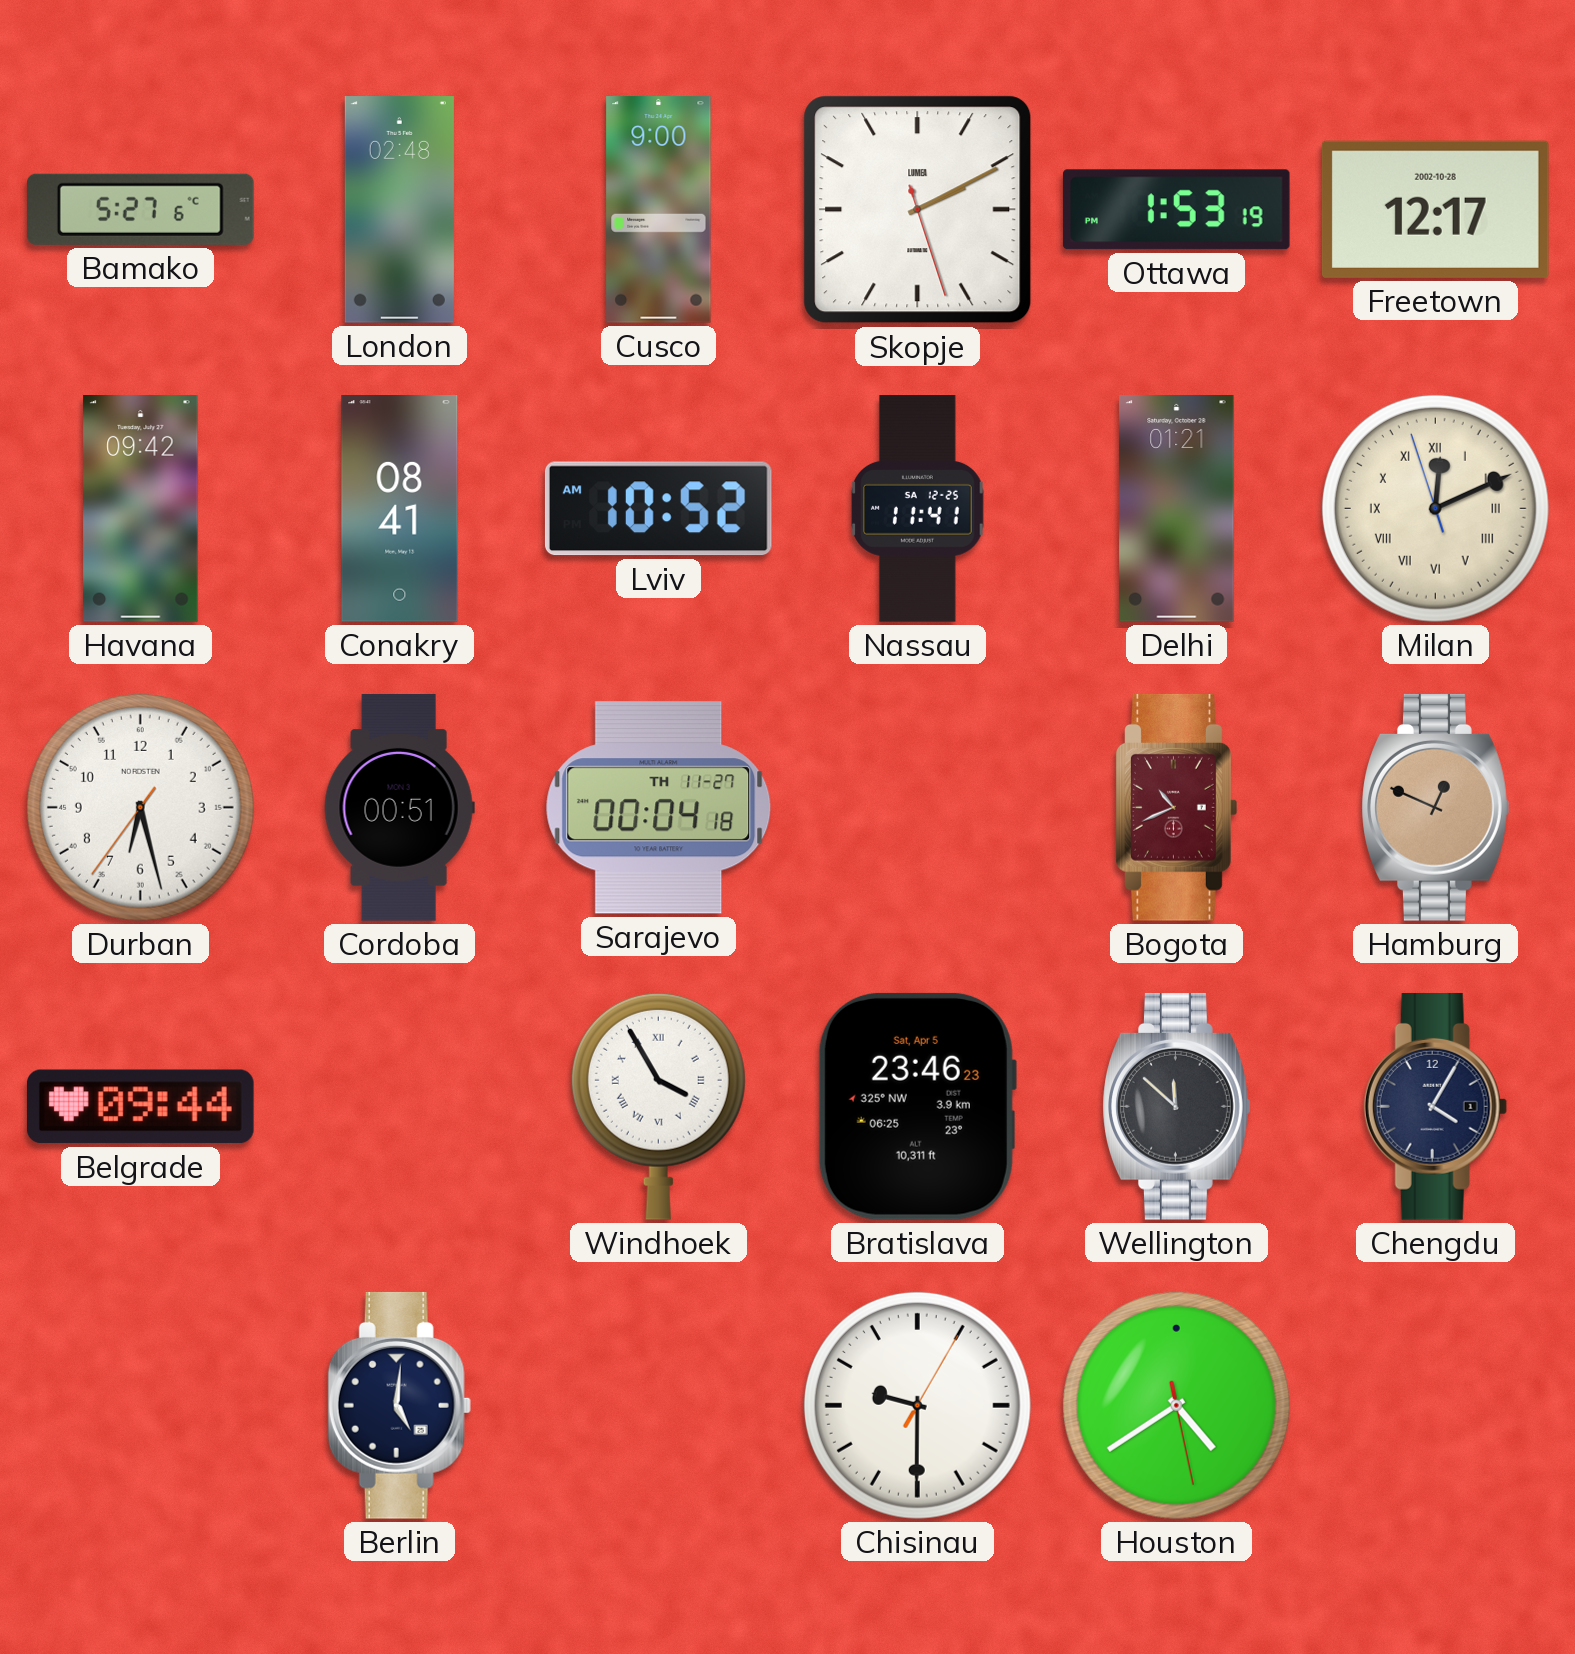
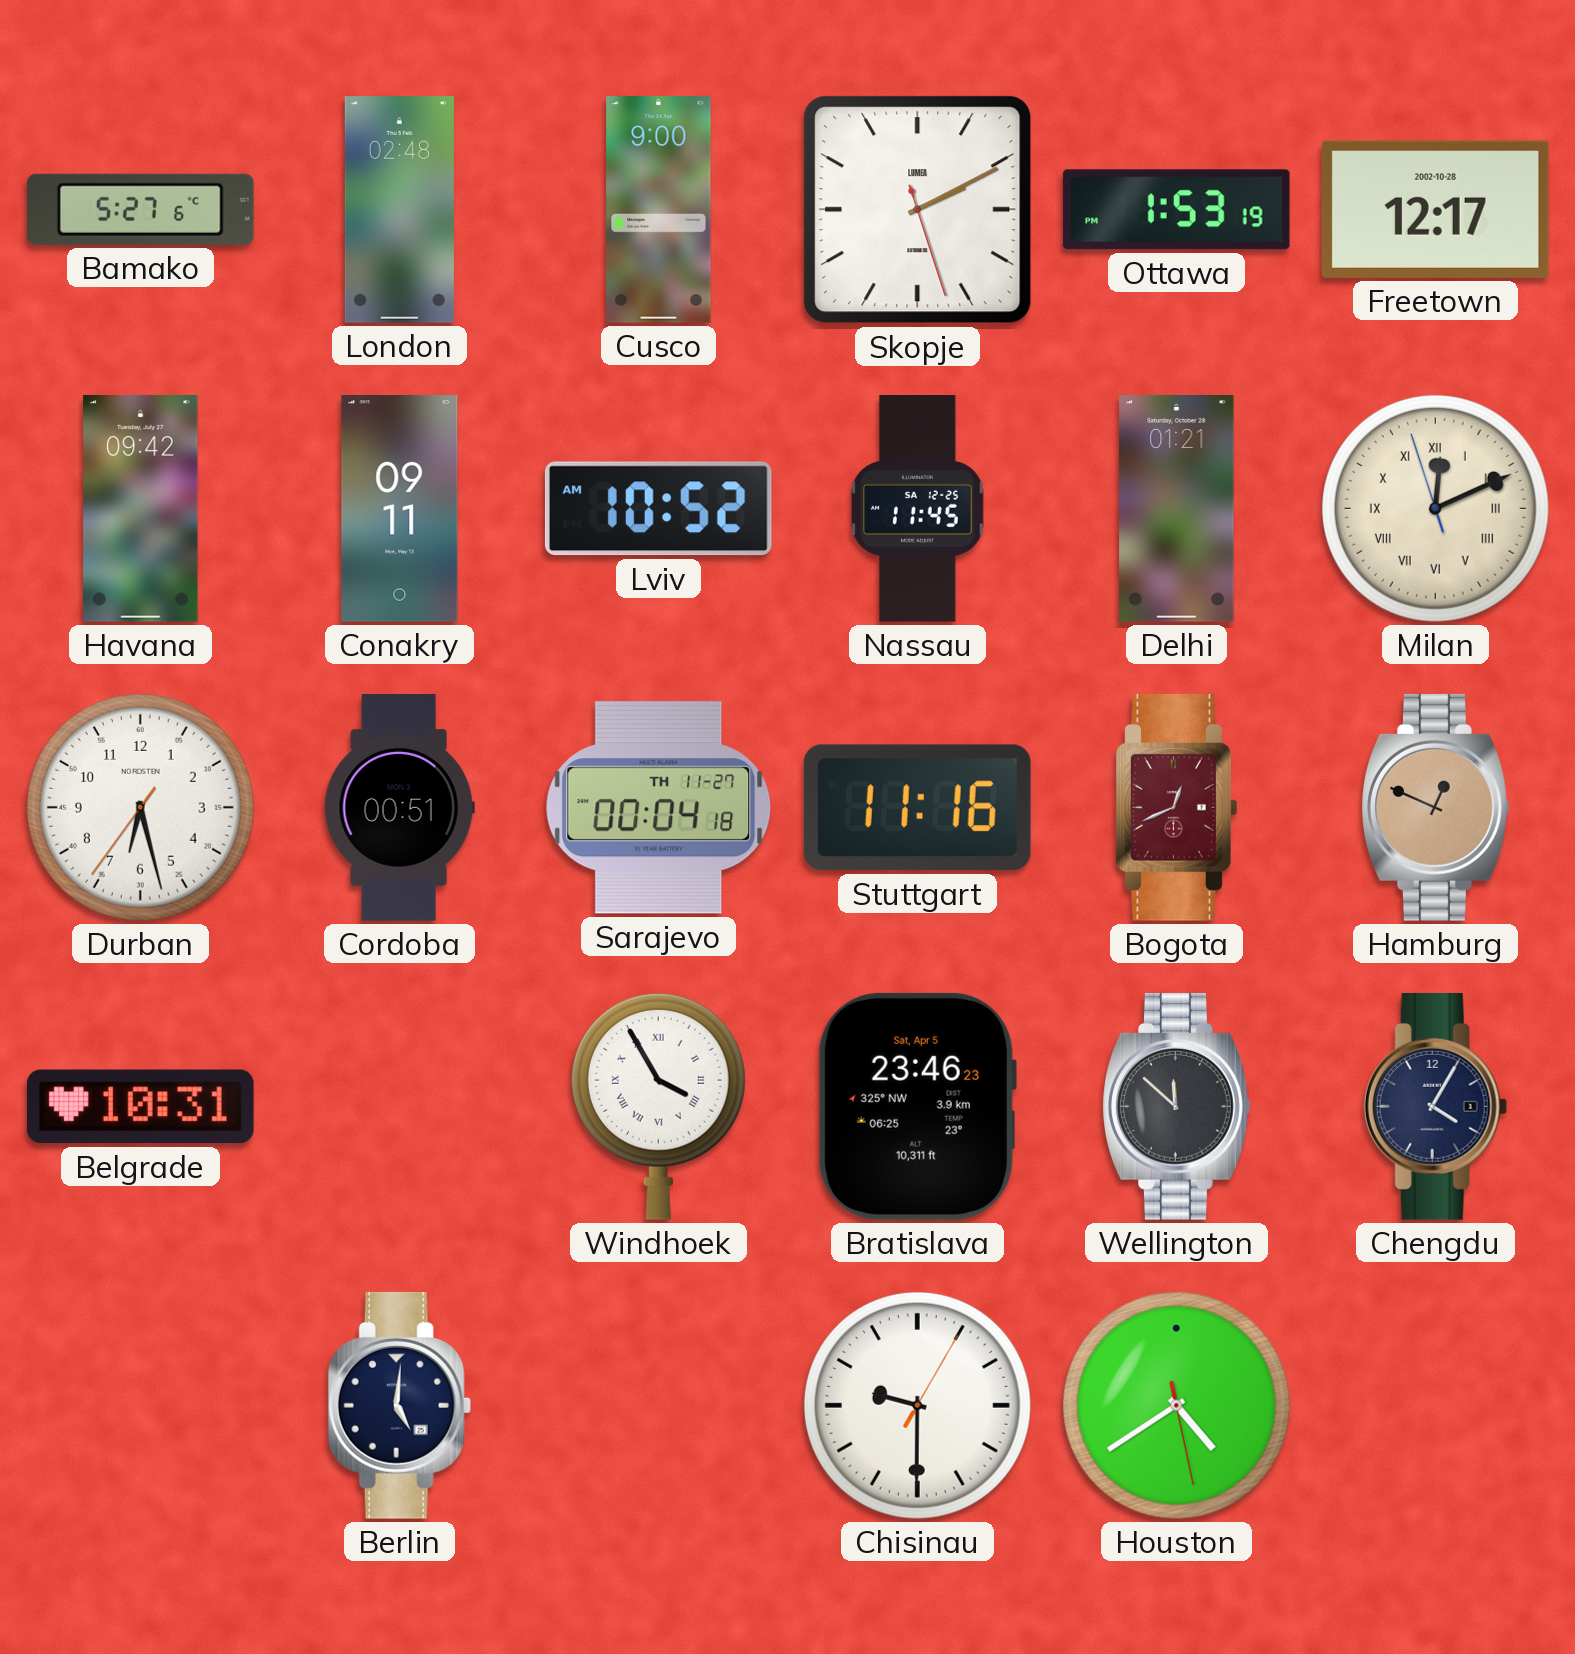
Conakry: 08:41 -> 09:11
Nassau: 11:41 -> 11:45
Stuttgart: none -> 11:16
Bogota: 10:41 -> 12:41
Belgrade: 09:44 -> 10:31
